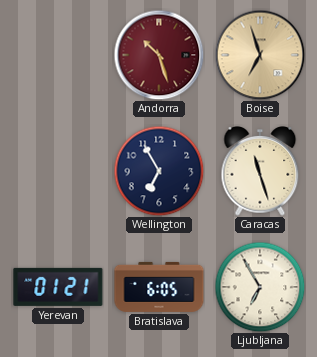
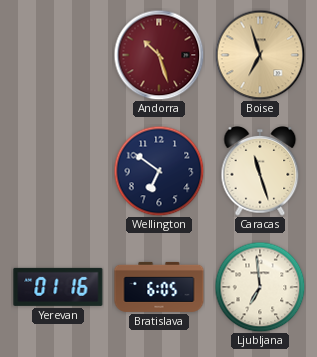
Wellington: 6:55 -> 6:51
Yerevan: 01:21 -> 01:16
Ljubljana: 6:55 -> 6:59
